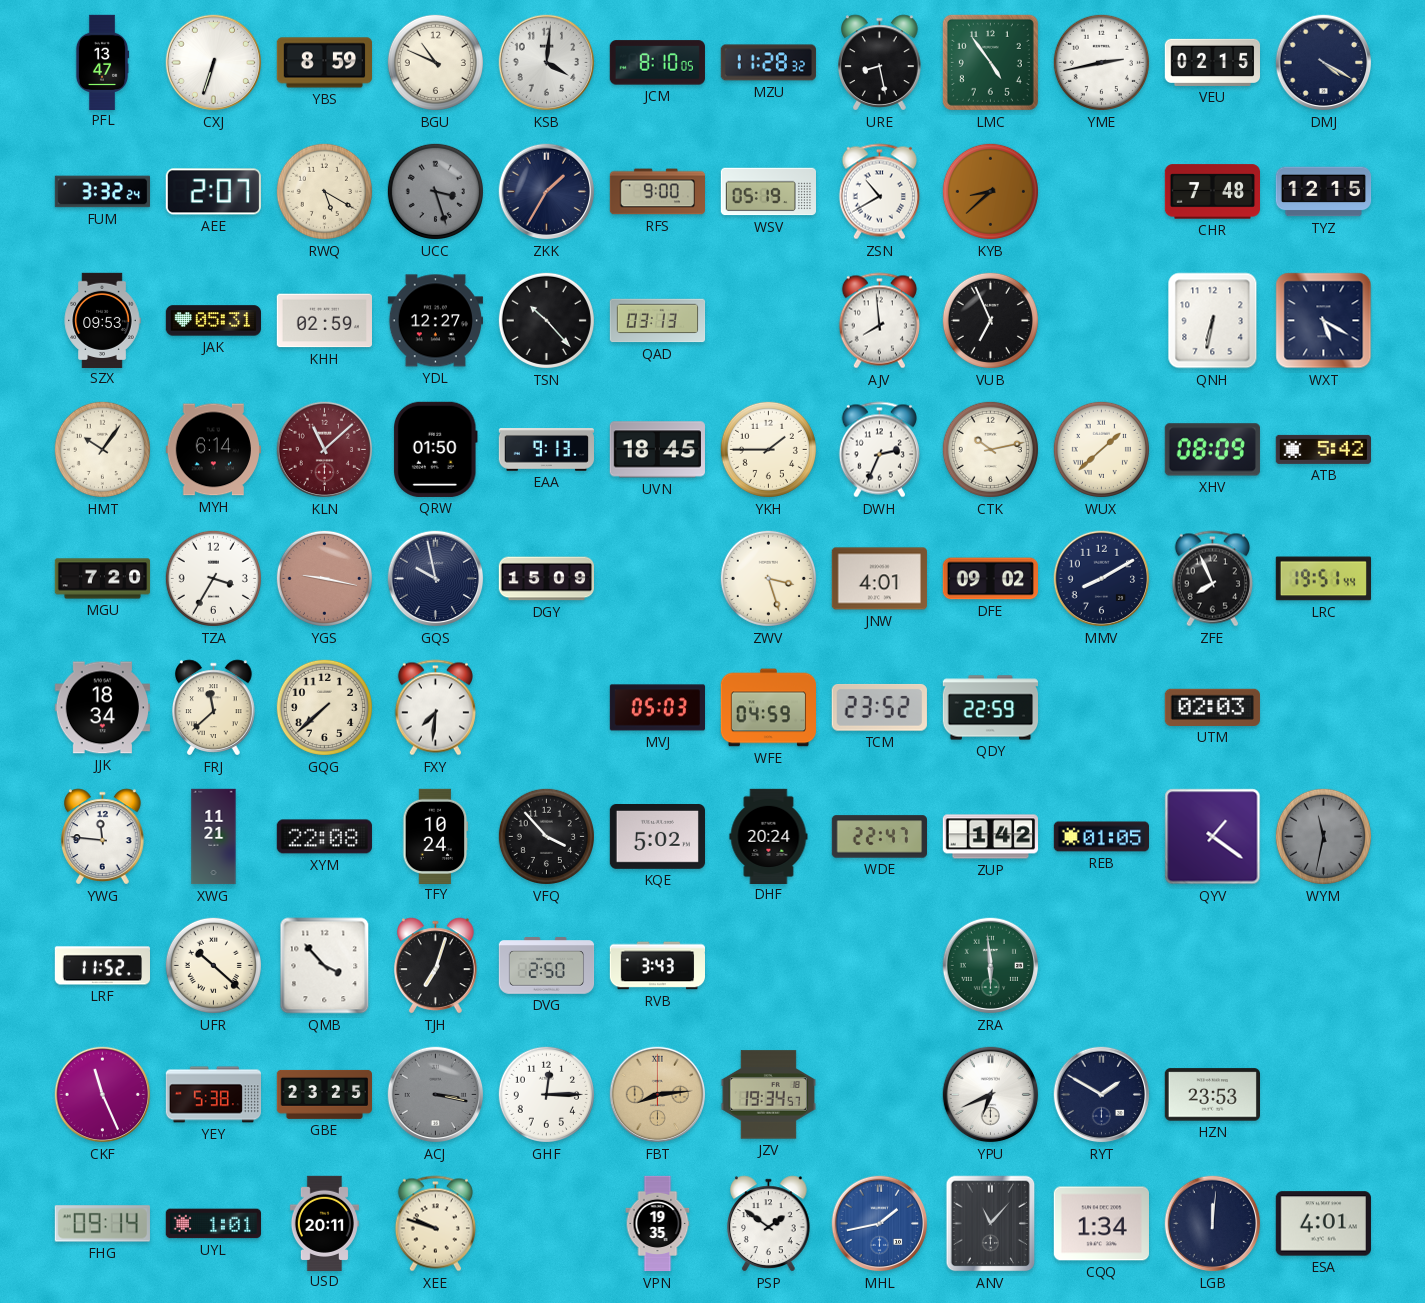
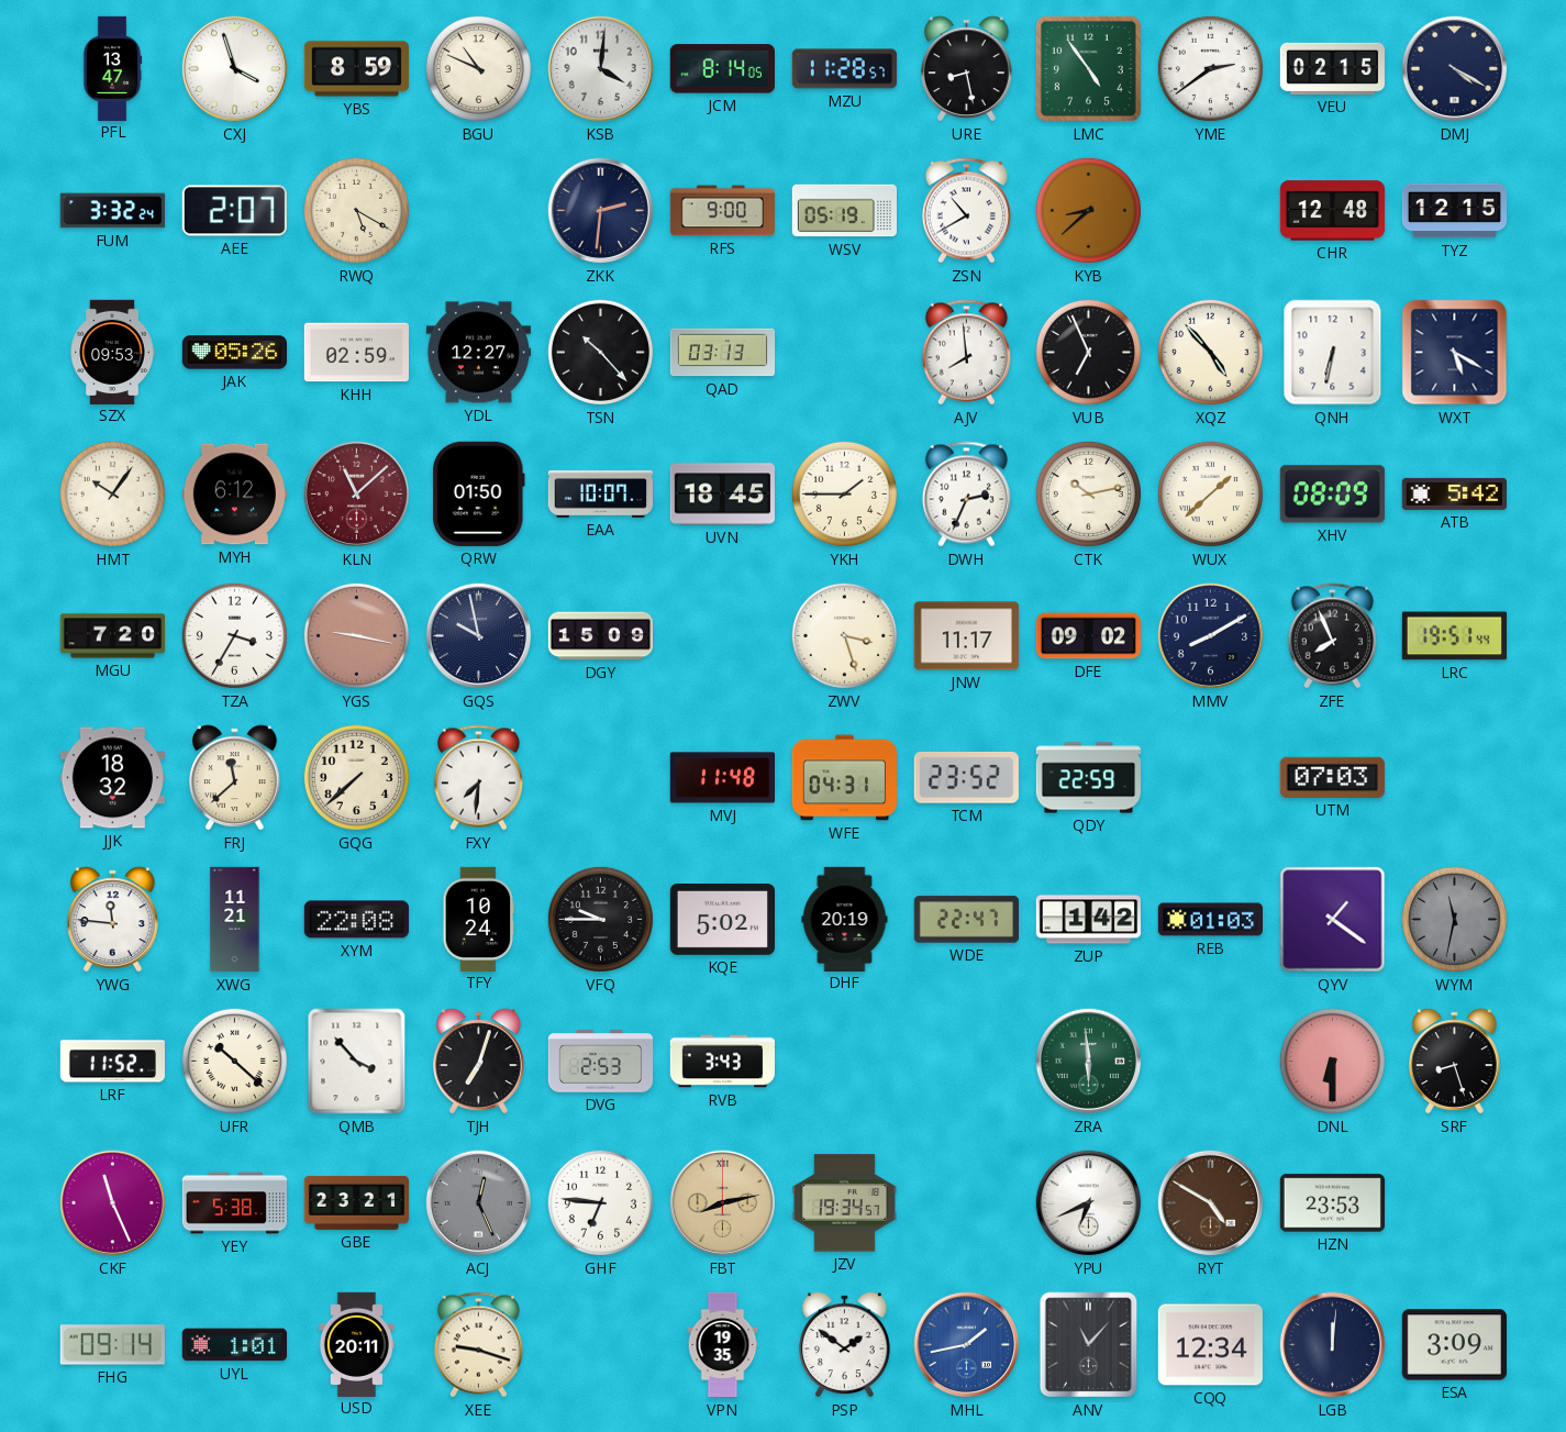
CXJ: 6:33 -> 3:57
JCM: 8:10 -> 8:14
MZU: 11:28:32 -> 11:28:57
YME: 2:43 -> 2:39
UCC: 3:27 -> none
ZKK: 1:35 -> 2:31
CHR: 7:48 -> 12:48
JAK: 05:31 -> 05:26
XQZ: none -> 4:53
MYH: 6:14 -> 6:12
EAA: 9:13 -> 10:07
JNW: 4:01 -> 11:17
JJK: 18:34 -> 18:32
MVJ: 05:03 -> 11:48
WFE: 04:59 -> 04:31
UTM: 02:03 -> 07:03
VFQ: 3:53 -> 9:45
DHF: 20:24 -> 20:19
REB: 01:05 -> 01:03
DVG: 2:50 -> 2:53
DNL: none -> 6:30
SRF: none -> 8:27
GBE: 23:25 -> 23:21
ACJ: 3:17 -> 12:26
GHF: 12:15 -> 6:46
FBT: 8:14 -> 8:13
RYT: 1:50 -> 4:50
RYT dial: navy -> brown
XEE: 9:48 -> 9:18
CQQ: 1:34 -> 12:34
ESA: 4:01 -> 3:09
